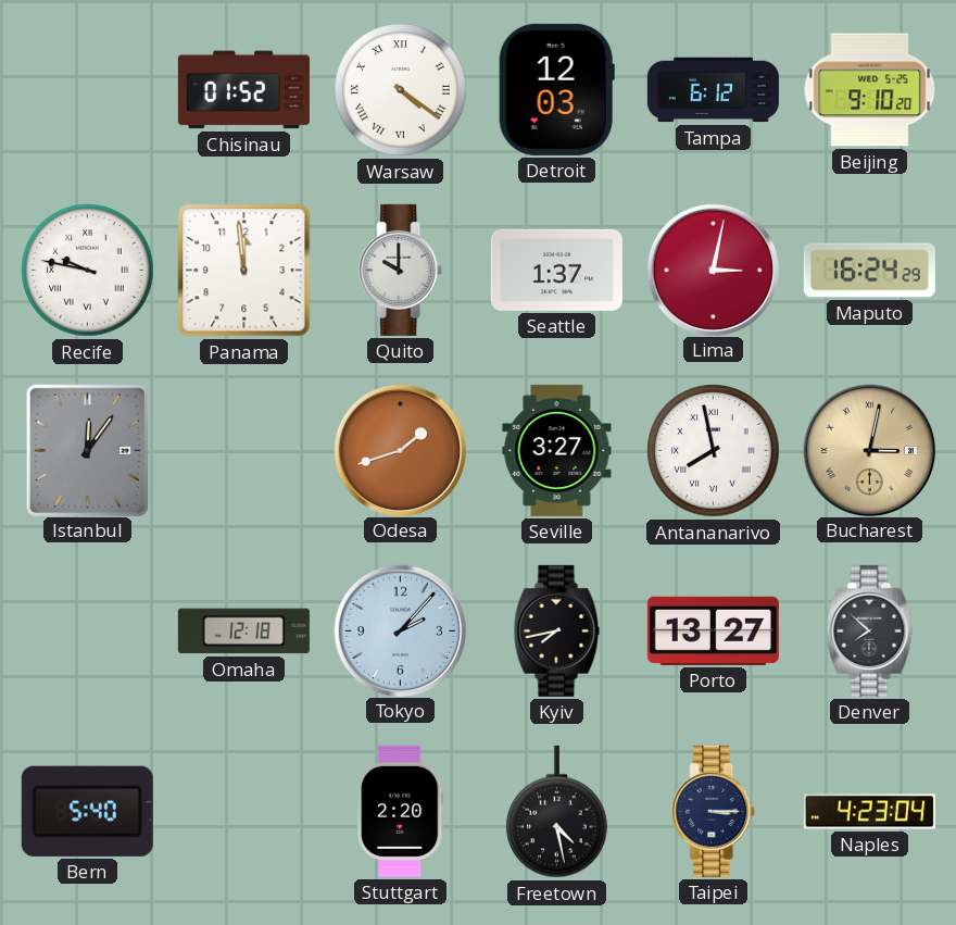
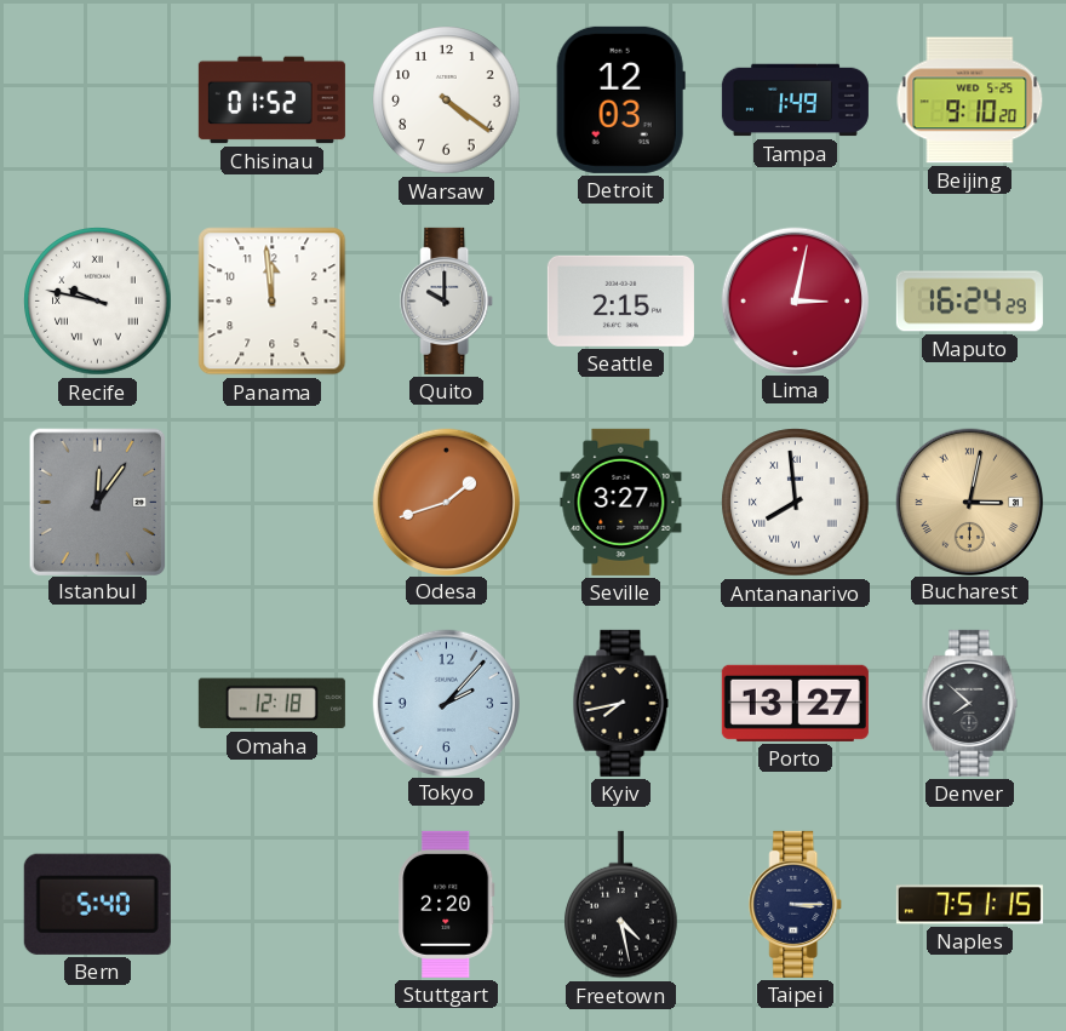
Warsaw numerals: Roman -> Arabic
Tampa: 6:12 -> 1:49
Seattle: 1:37 -> 2:15
Antananarivo: 7:58 -> 7:59
Naples: 4:23 -> 7:51
